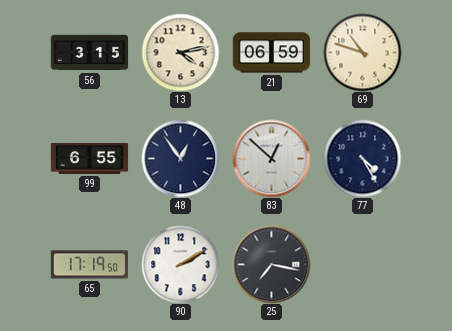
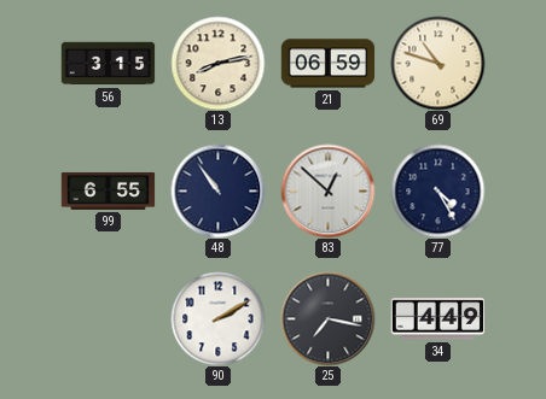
13: 4:13 -> 8:13
48: 12:54 -> 10:54
65: 17:19 -> none
34: none -> 4:49
